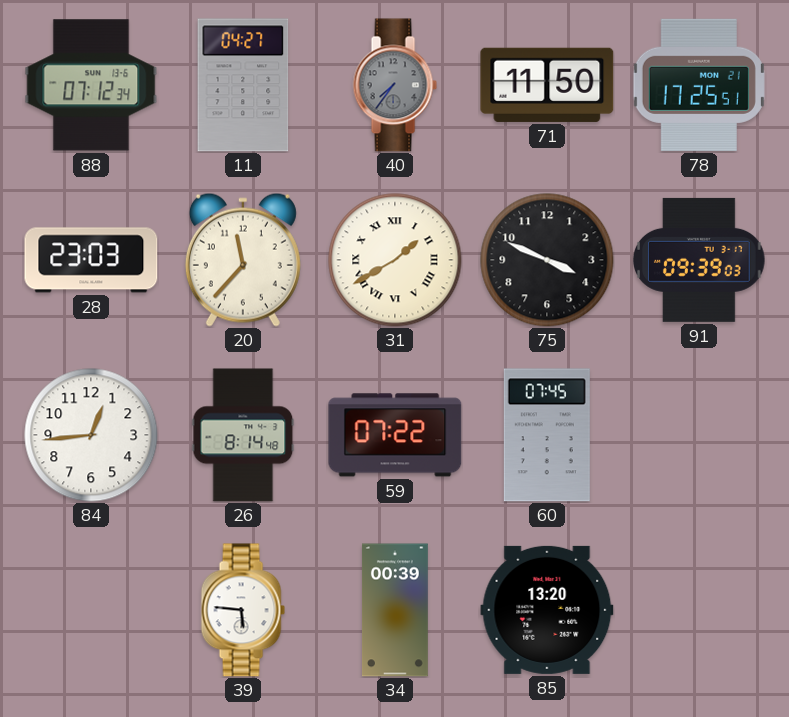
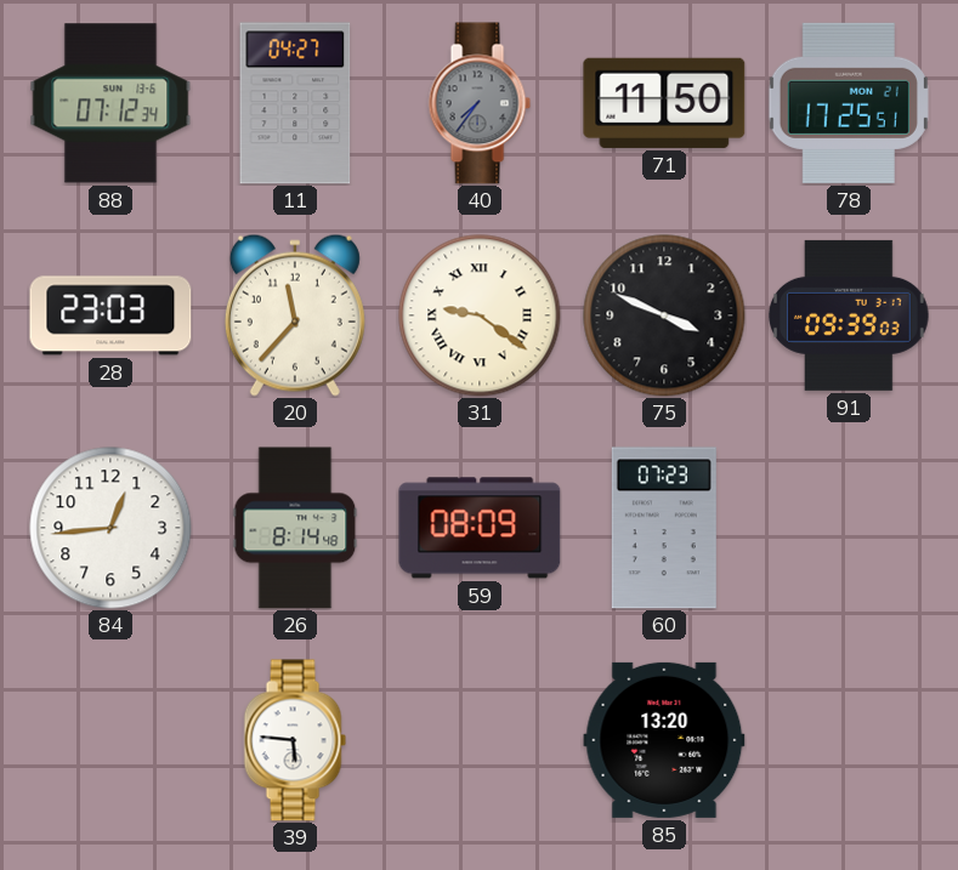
31: 1:40 -> 9:21
59: 07:22 -> 08:09
60: 07:45 -> 07:23
34: 00:39 -> none
